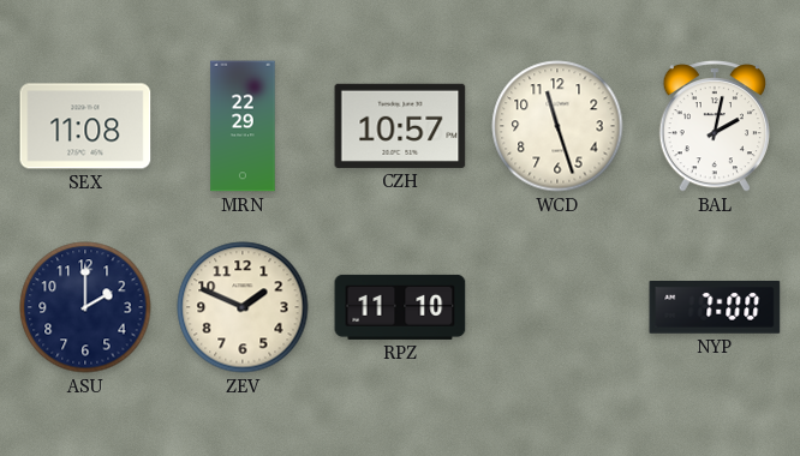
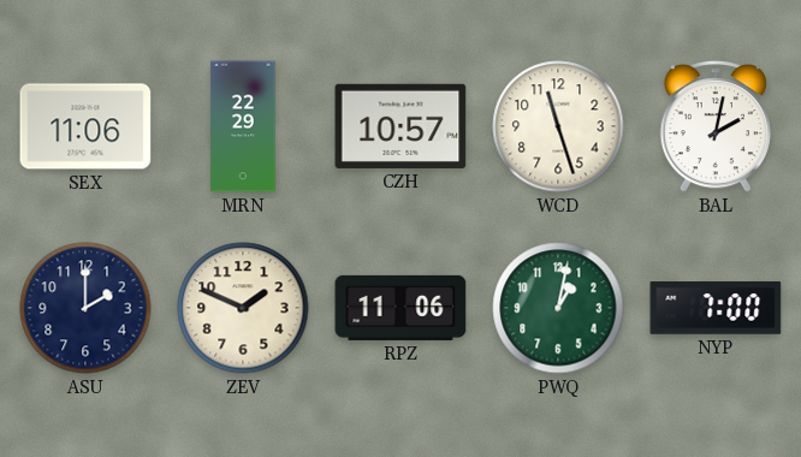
SEX: 11:08 -> 11:06
RPZ: 11:10 -> 11:06
PWQ: none -> 1:02
